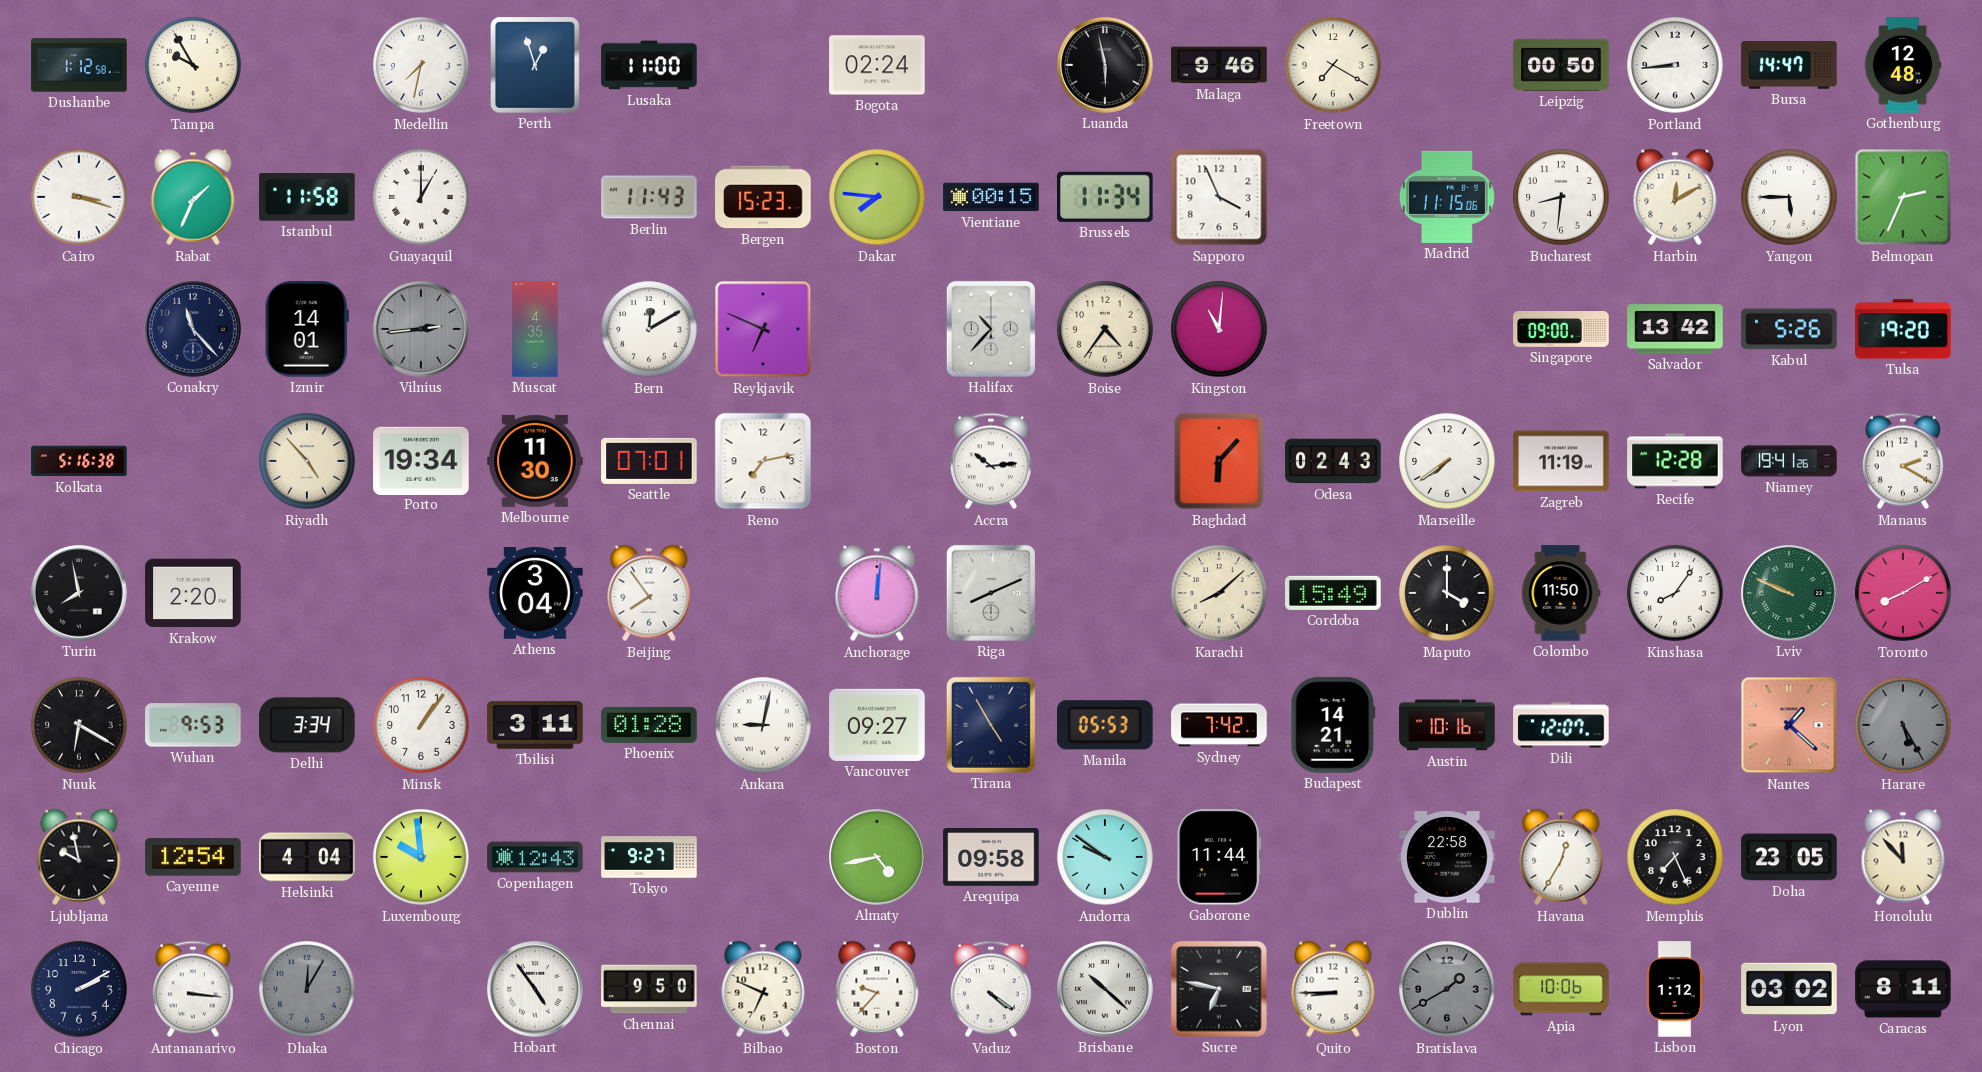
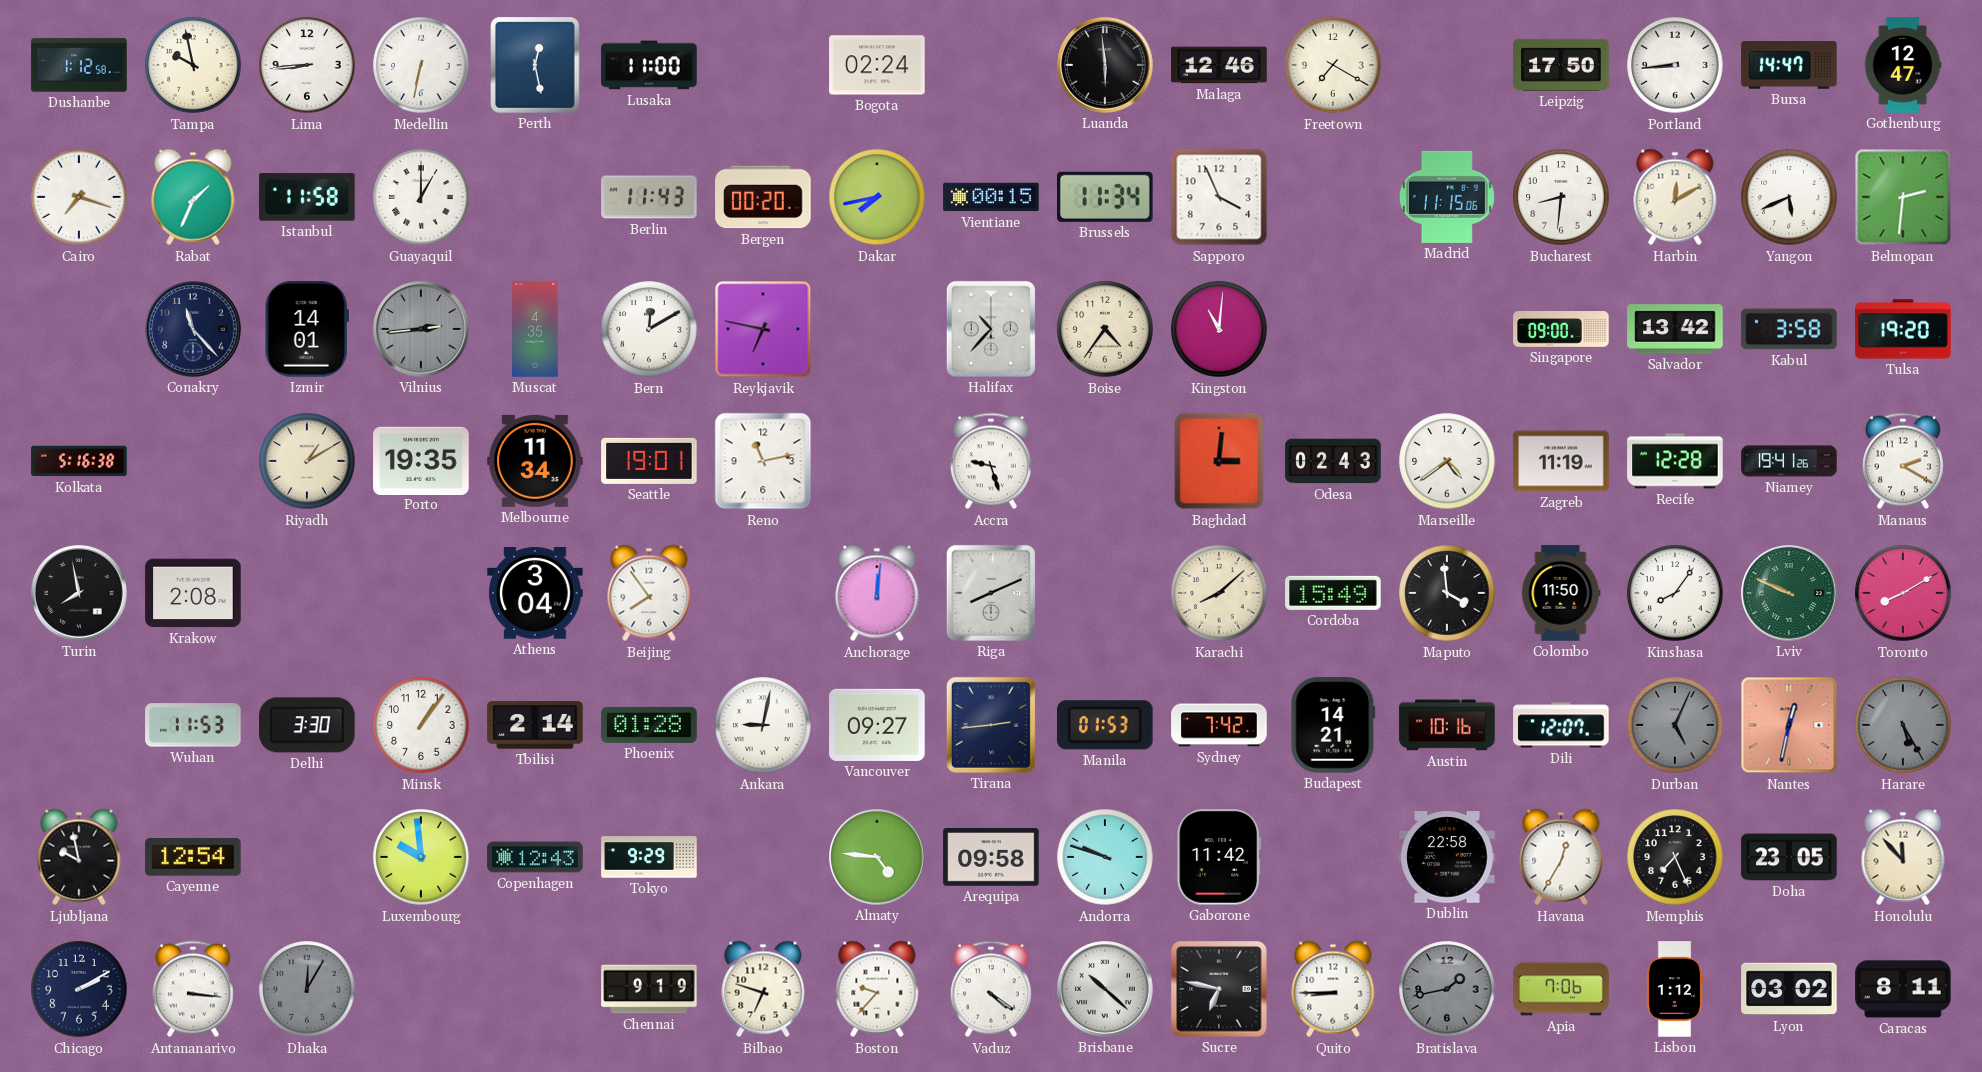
Tampa: 9:55 -> 9:58
Lima: none -> 8:44
Medellin: 7:32 -> 6:32
Perth: 12:57 -> 12:28
Luanda: 5:58 -> 5:59
Malaga: 9:46 -> 12:46
Leipzig: 00:50 -> 17:50
Gothenburg: 12:48 -> 12:47
Cairo: 3:18 -> 7:18
Bergen: 15:23 -> 00:20
Dakar: 7:46 -> 7:43
Yangon: 5:45 -> 5:41
Belmopan: 2:34 -> 2:31
Reykjavik: 6:49 -> 6:47
Kabul: 5:26 -> 3:58
Riyadh: 4:53 -> 1:10
Porto: 19:34 -> 19:35
Melbourne: 11:30 -> 11:34
Seattle: 07:01 -> 19:01
Reno: 7:13 -> 11:13
Accra: 10:14 -> 9:27
Baghdad: 6:07 -> 3:01
Marseille: 7:39 -> 4:39
Krakow: 2:20 -> 2:08
Maputo: 4:00 -> 3:59
Nuuk: 6:20 -> none
Wuhan: 9:53 -> 11:53
Delhi: 3:34 -> 3:30
Tbilisi: 3:11 -> 2:14
Tirana: 4:55 -> 2:44
Manila: 05:53 -> 01:53
Durban: none -> 5:04
Nantes: 1:22 -> 12:32
Helsinki: 4:04 -> none
Tokyo: 9:27 -> 9:29
Almaty: 4:43 -> 4:46
Andorra: 9:51 -> 9:48
Gaborone: 11:44 -> 11:42
Hobart: 4:54 -> none
Chennai: 9:50 -> 9:19
Bilbao: 6:49 -> 6:48
Bratislava: 1:40 -> 1:43
Apia: 10:06 -> 7:06
